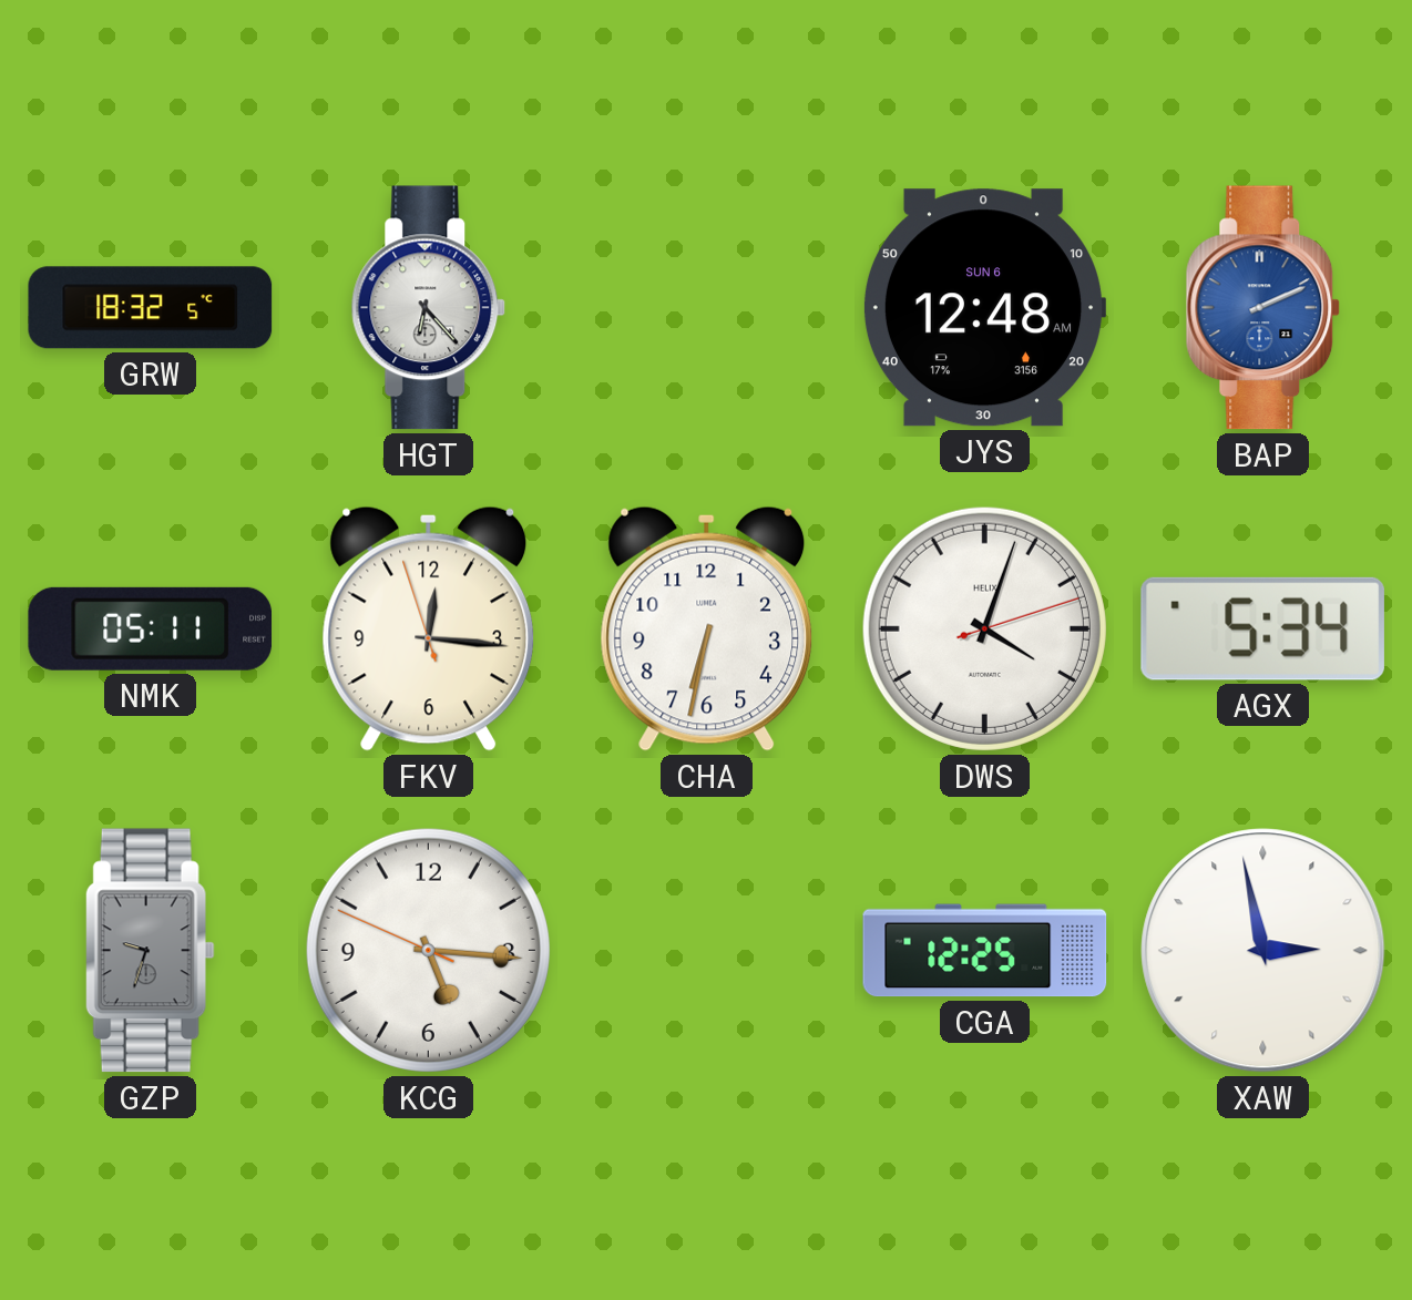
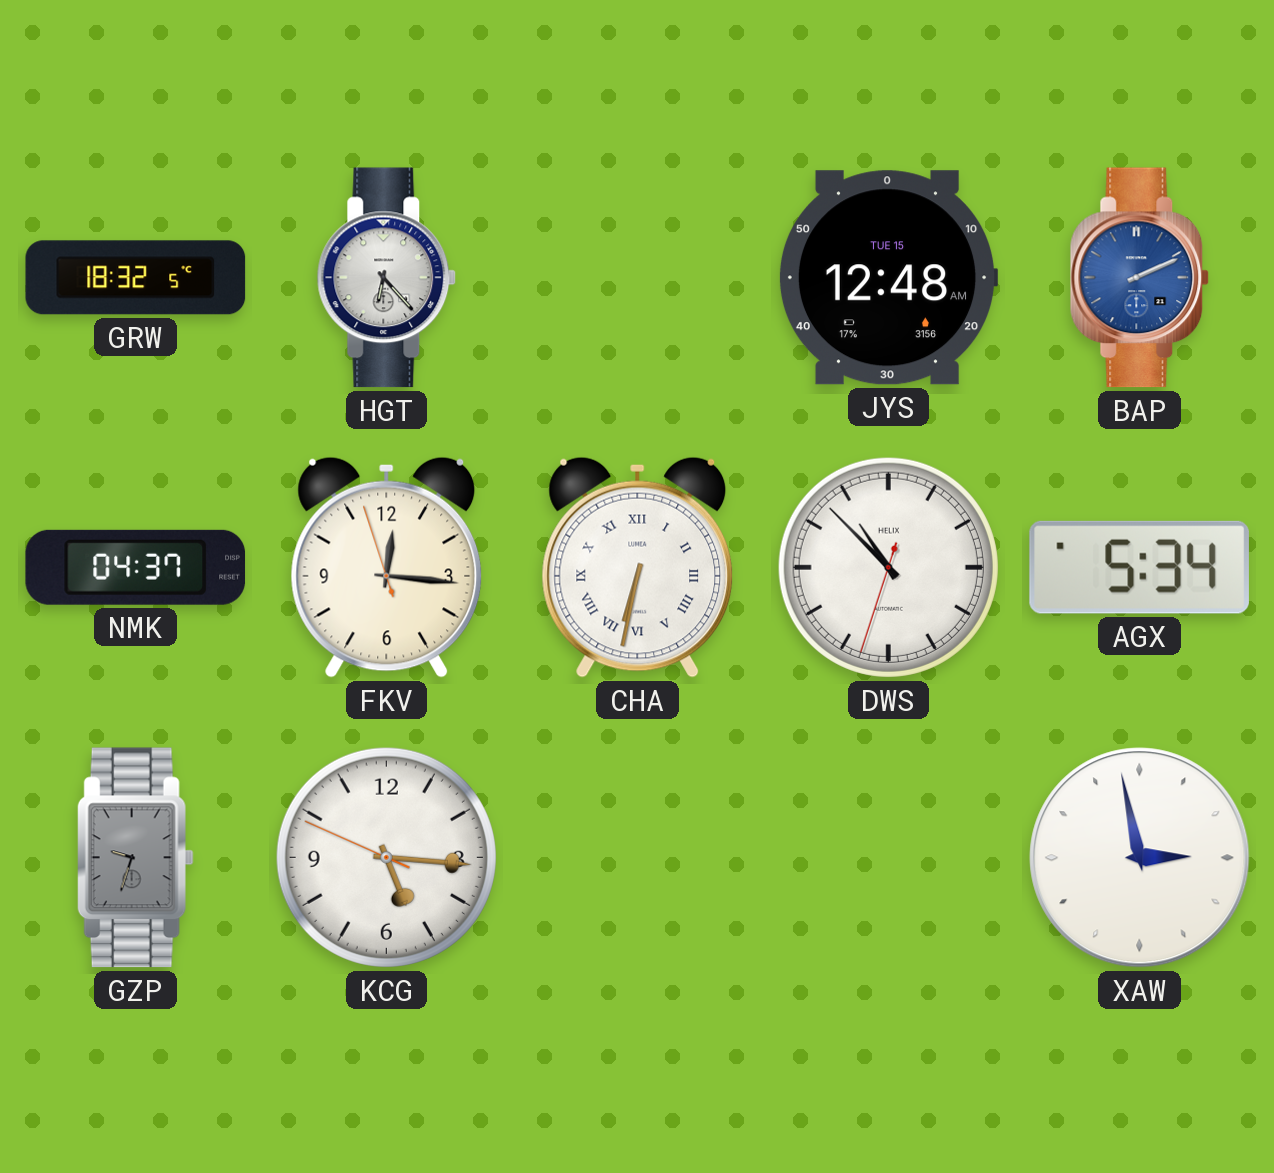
JYS date: SUN 6 -> TUE 15
NMK: 05:11 -> 04:37
CHA numerals: Arabic -> Roman
DWS: 4:03 -> 10:52
CGA: 12:25 -> none
